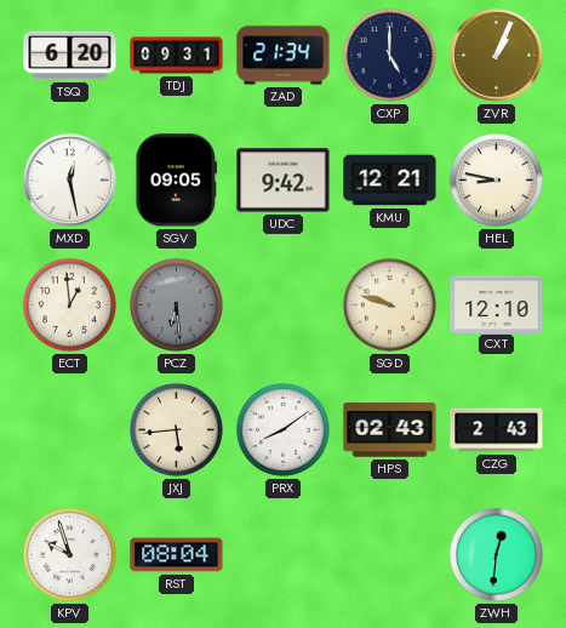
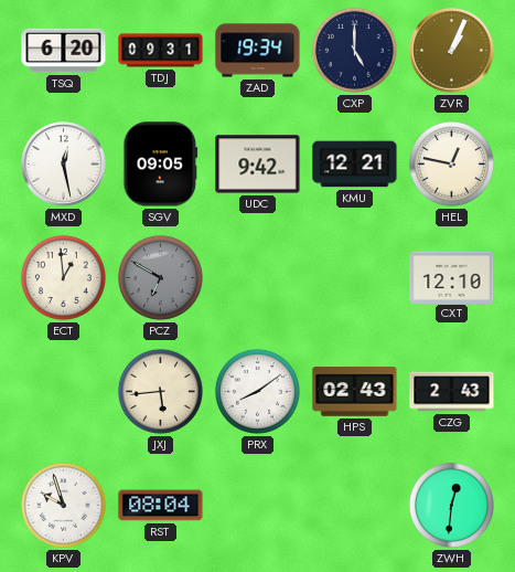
ZAD: 21:34 -> 19:34
HEL: 8:47 -> 12:47
PCZ: 6:29 -> 6:50
SGD: 9:48 -> none
